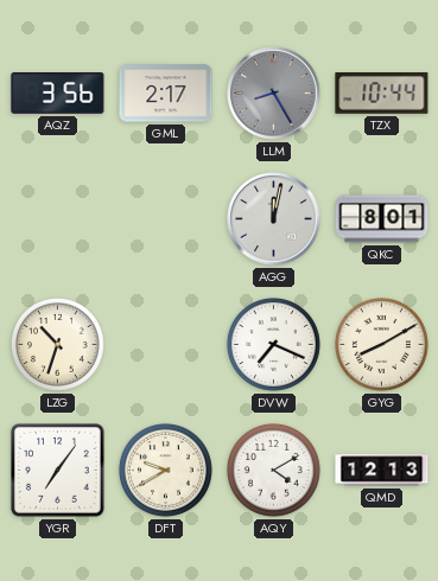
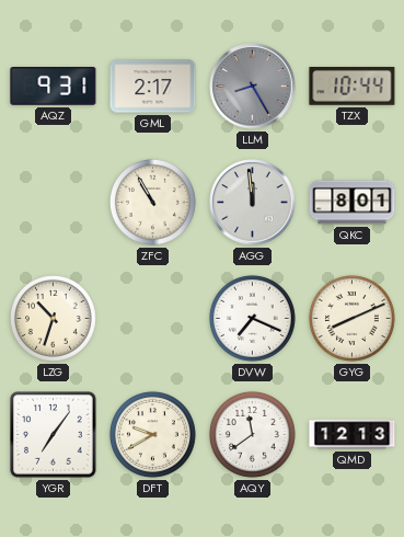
AQZ: 3:56 -> 9:31
ZFC: none -> 10:55
AGG: 12:02 -> 11:59
GYG: 8:10 -> 8:11
AQY: 4:10 -> 11:39
